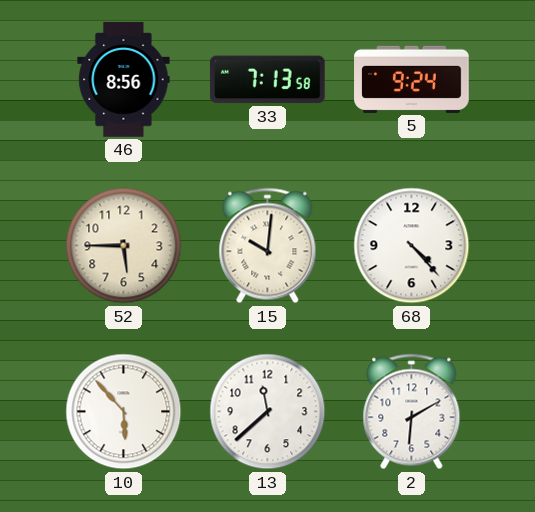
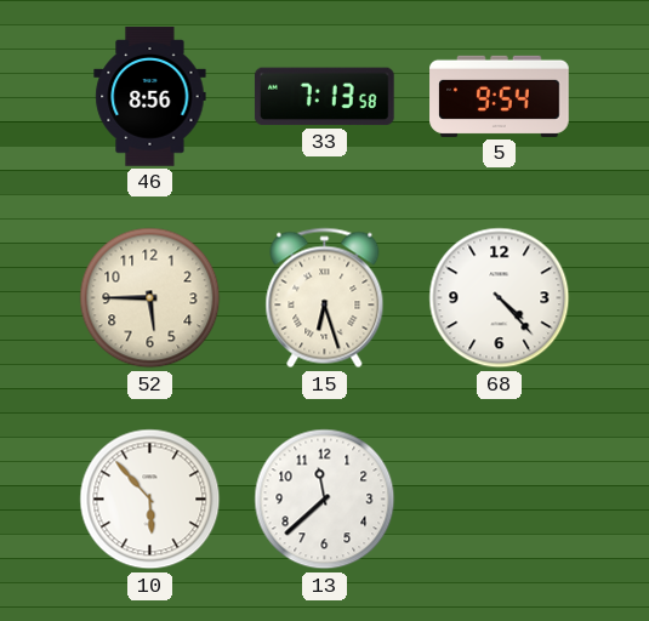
5: 9:24 -> 9:54
15: 10:01 -> 6:27
2: 6:10 -> none
